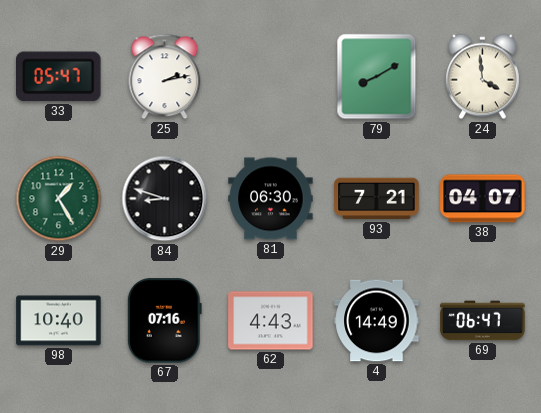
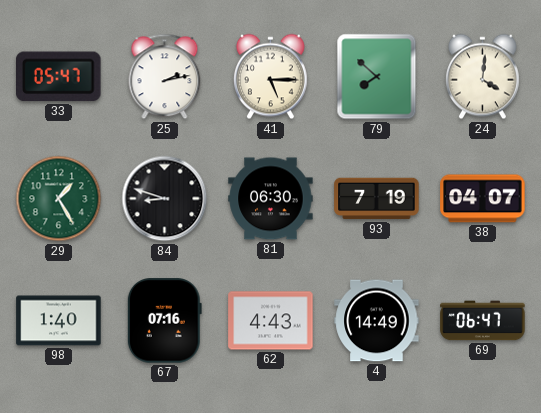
41: none -> 5:15
79: 8:10 -> 7:52
24: 3:59 -> 4:01
93: 7:21 -> 7:19
98: 10:40 -> 1:40
